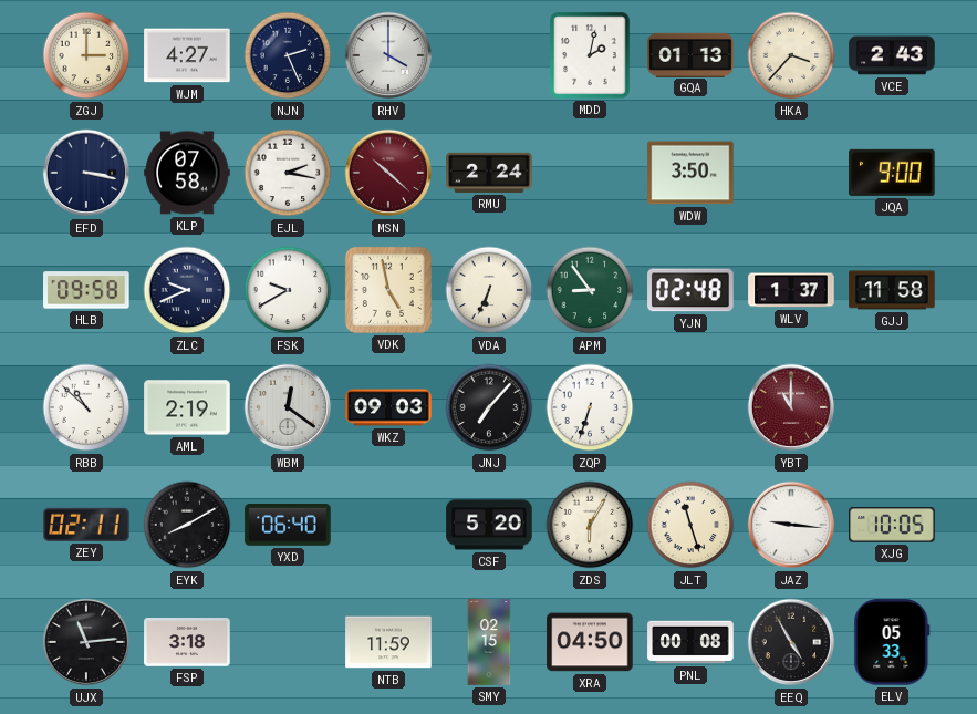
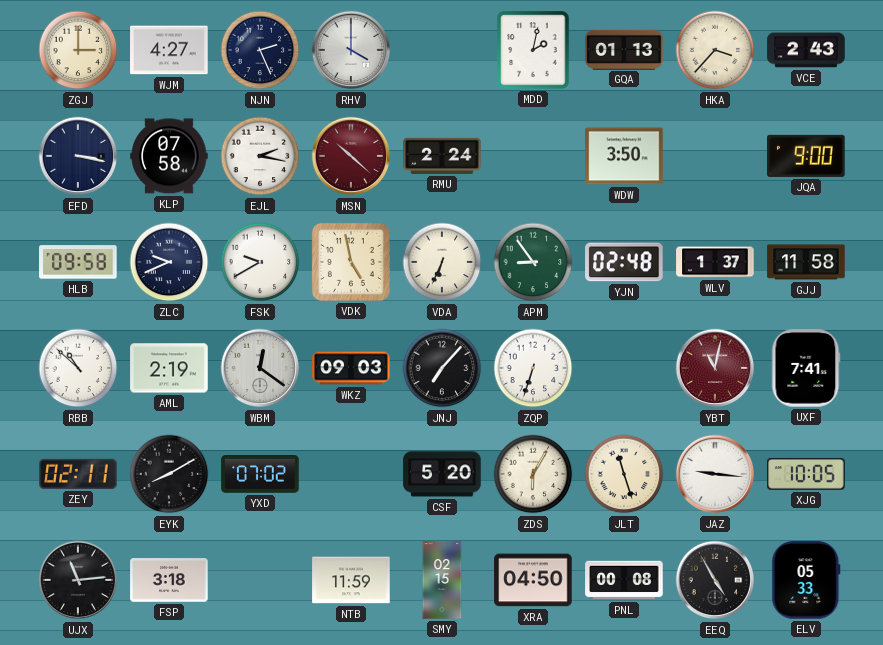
YBT: 11:00 -> 11:02
UXF: none -> 7:41
YXD: 06:40 -> 07:02
